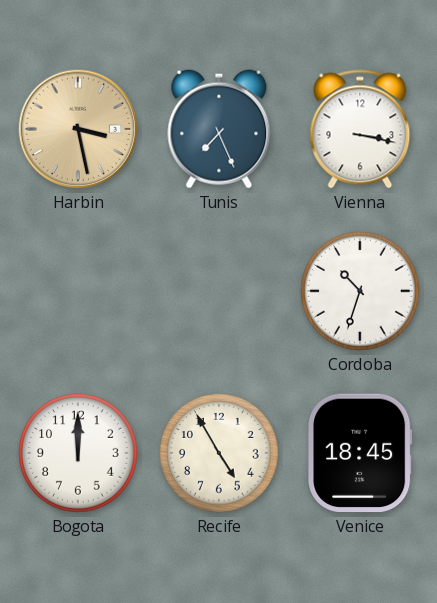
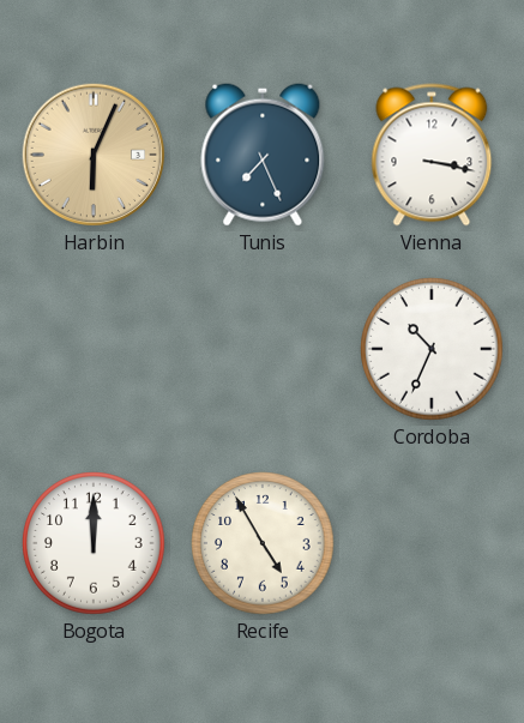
Harbin: 3:28 -> 6:04
Cordoba: 10:33 -> 10:34
Venice: 18:45 -> none
